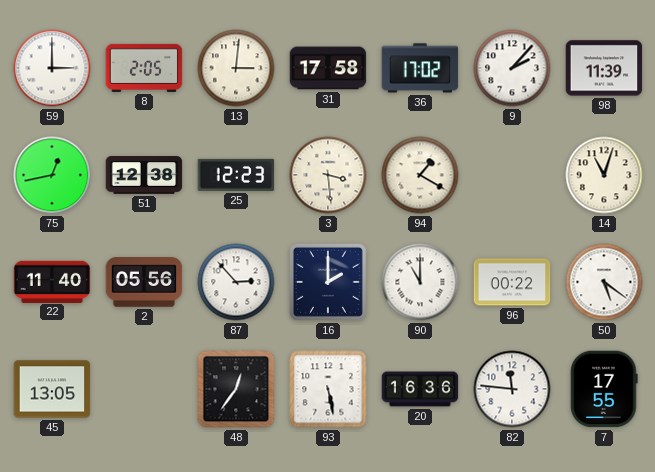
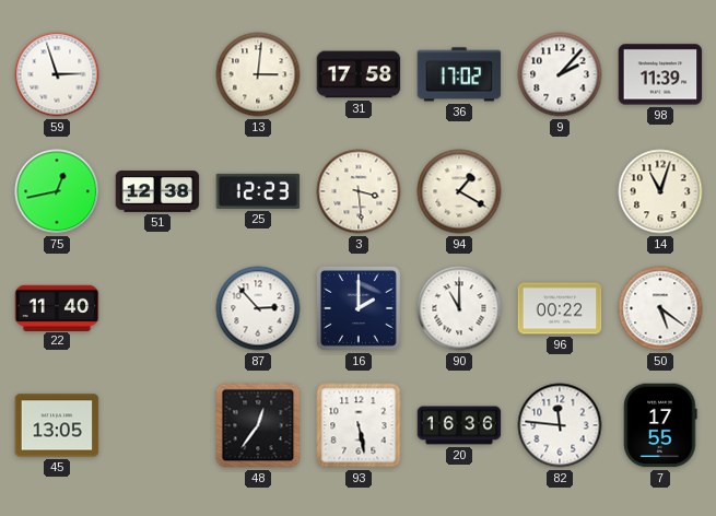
59: 3:00 -> 2:57
8: 2:05 -> none
2: 05:56 -> none
